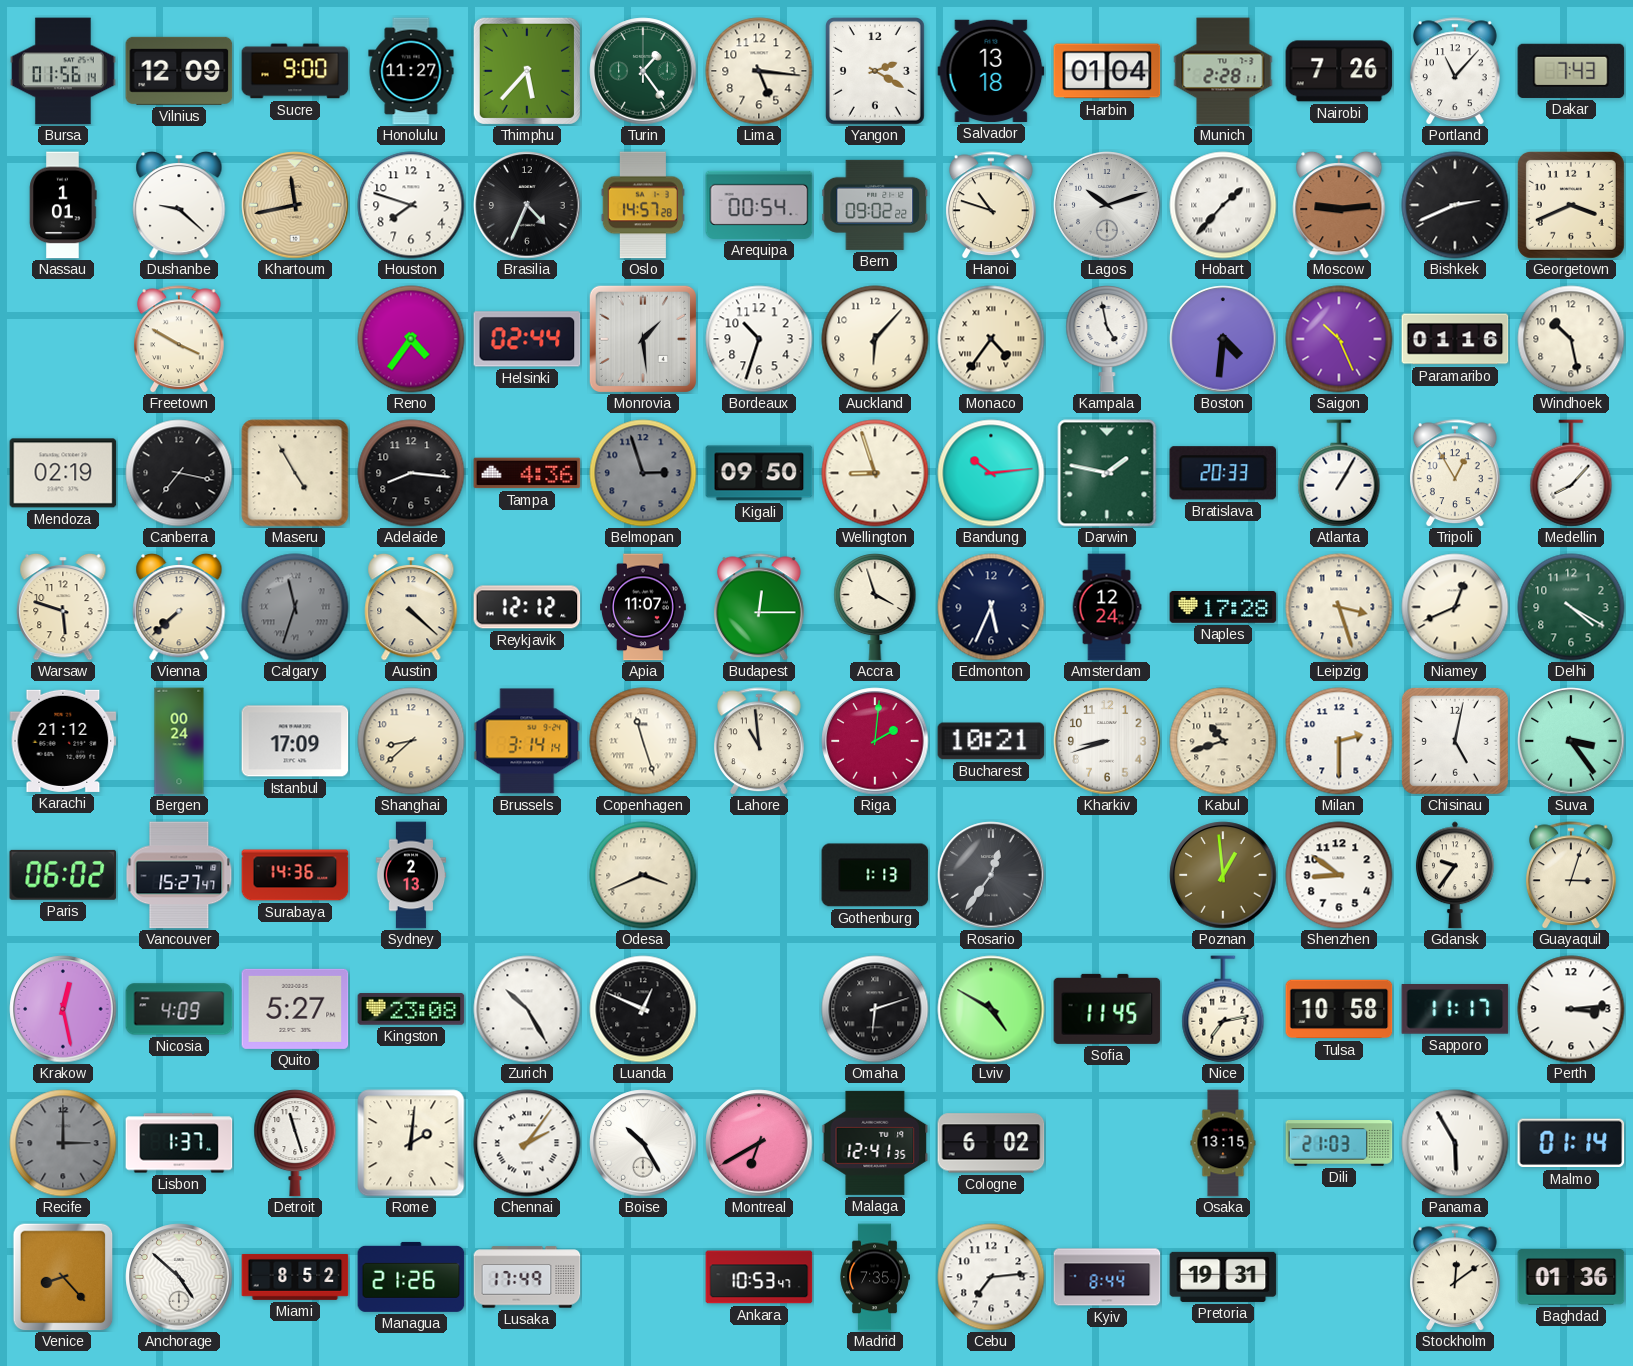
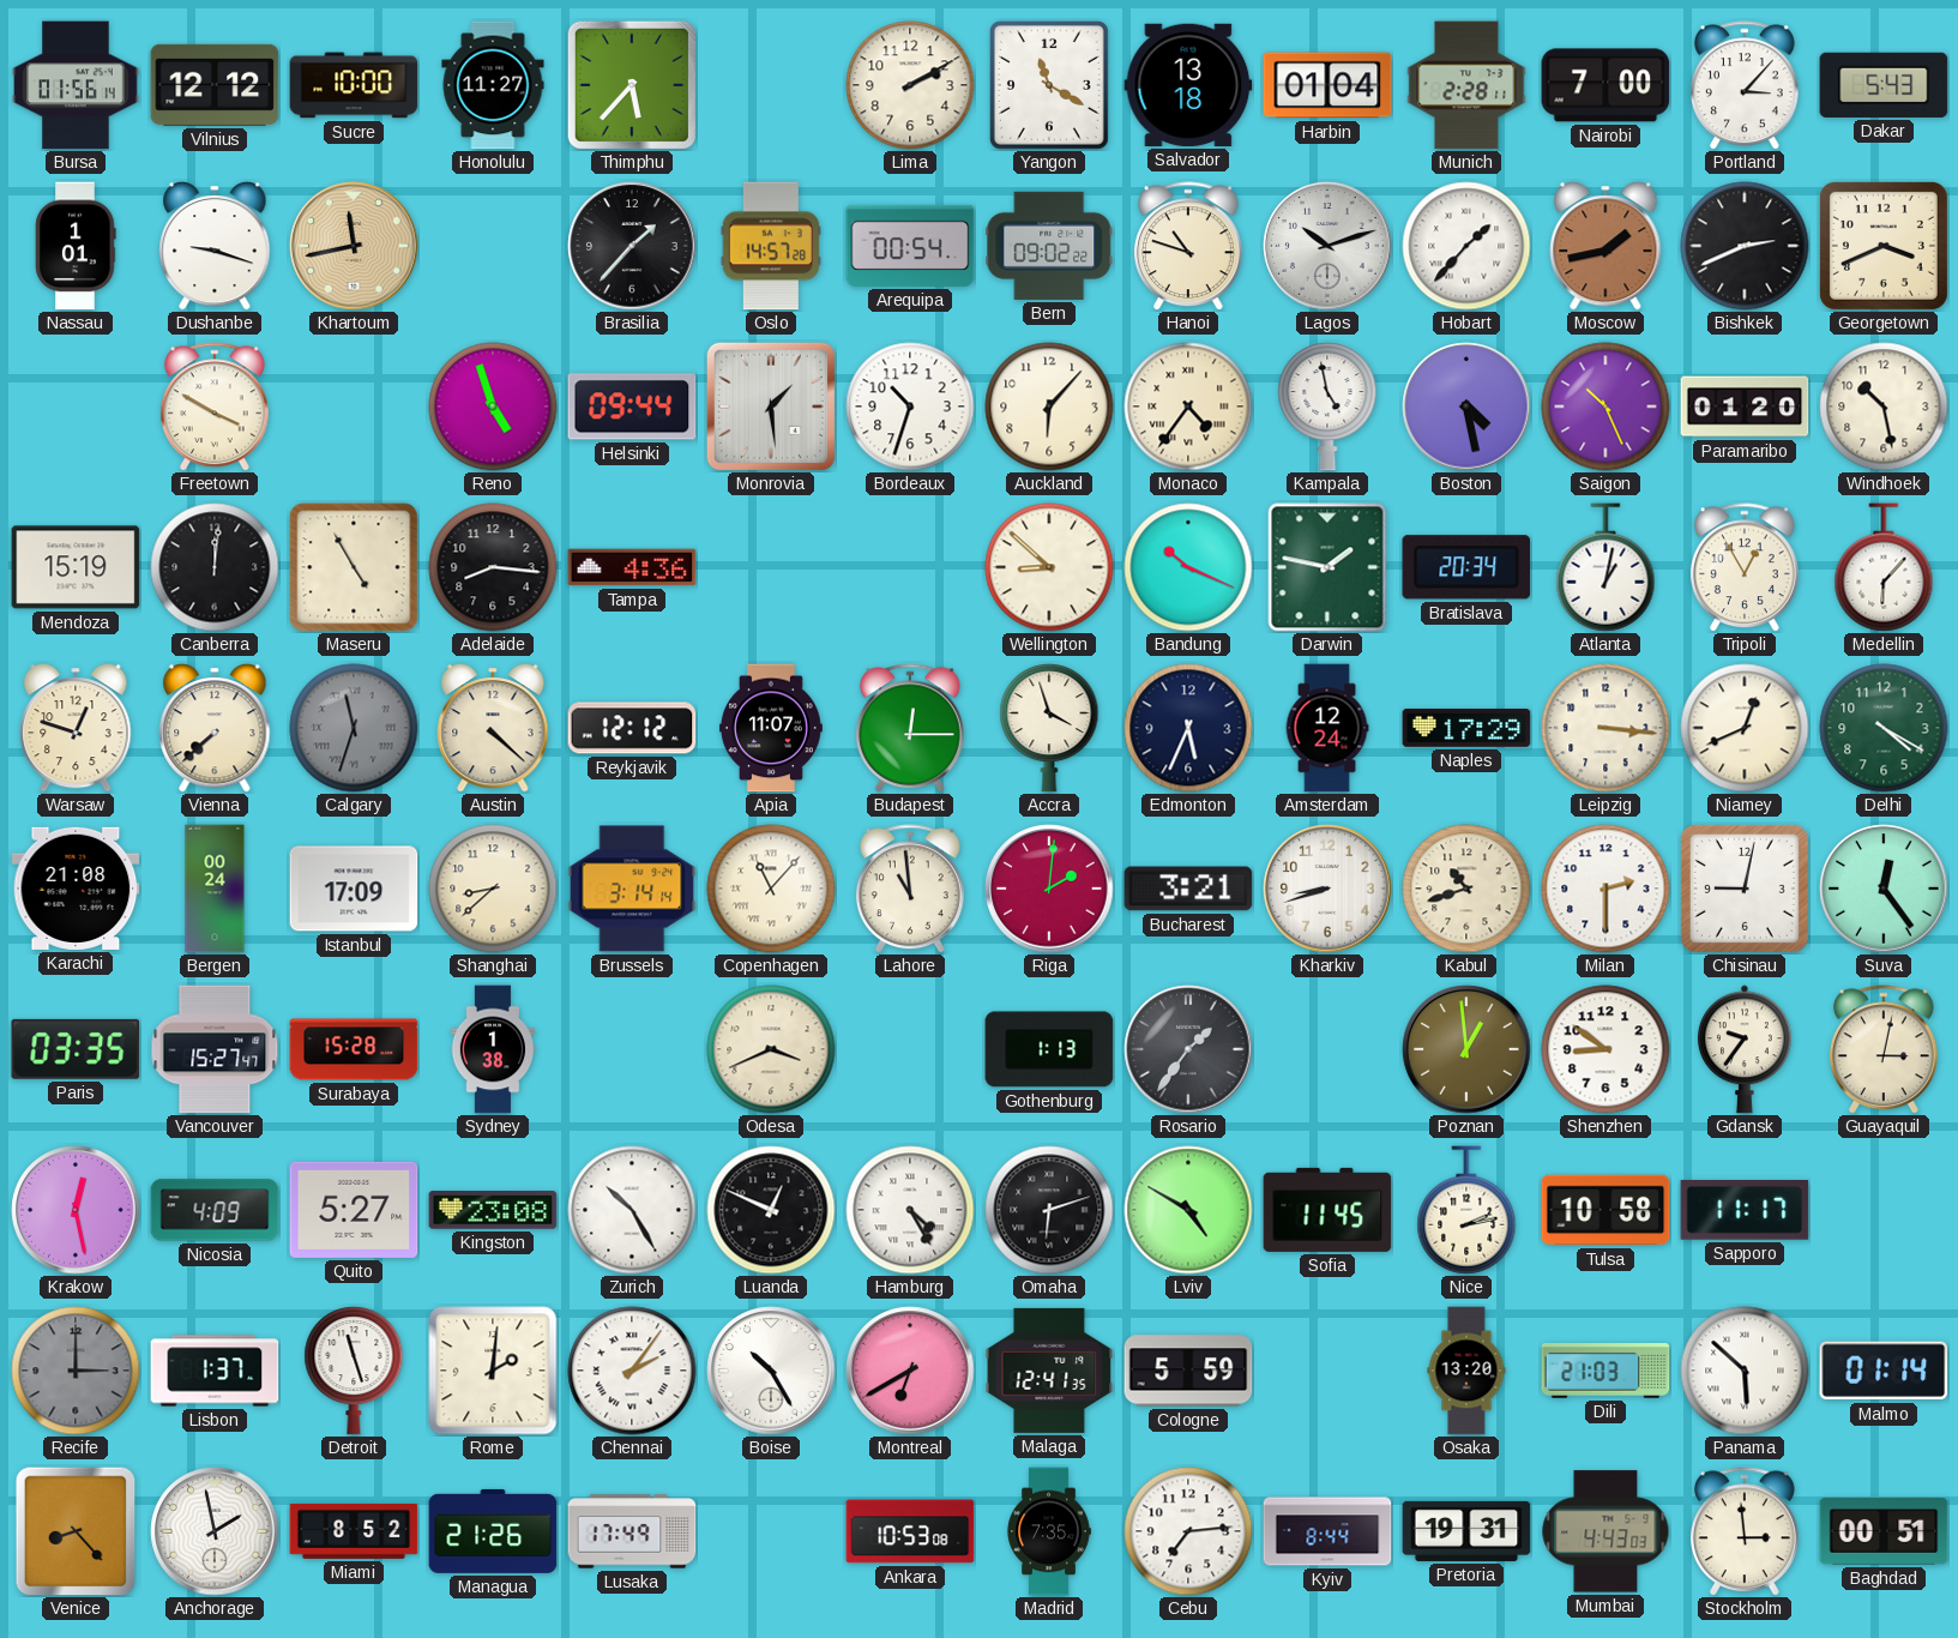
Vilnius: 12:09 -> 12:12
Sucre: 9:00 -> 10:00
Turin: 1:24 -> none
Lima: 5:16 -> 2:10
Yangon: 2:20 -> 11:20
Nairobi: 7:26 -> 7:00
Portland: 11:07 -> 3:07
Dakar: 7:43 -> 5:43
Dushanbe: 9:22 -> 9:18
Houston: 7:48 -> none
Brasilia: 4:34 -> 1:37
Moscow: 9:14 -> 1:43
Reno: 4:36 -> 4:57
Helsinki: 02:44 -> 09:44
Boston: 4:31 -> 4:28
Paramaribo: 01:16 -> 01:20
Mendoza: 02:19 -> 15:19
Canberra: 7:17 -> 12:01
Belmopan: 2:57 -> none
Kigali: 09:50 -> none
Wellington: 8:57 -> 8:52
Bandung: 10:14 -> 10:19
Bratislava: 20:33 -> 20:34
Atlanta: 1:05 -> 1:02
Medellin: 8:07 -> 6:07
Warsaw: 5:48 -> 12:48
Naples: 17:28 -> 17:29
Leipzig: 3:27 -> 3:16
Karachi: 21:12 -> 21:08
Copenhagen: 11:27 -> 11:07
Bucharest: 10:21 -> 3:21
Chisinau: 5:02 -> 9:02
Suva: 3:24 -> 12:24
Paris: 06:02 -> 03:35
Surabaya: 14:36 -> 15:28
Sydney: 2:13 -> 1:38
Rosario: 12:36 -> 1:36
Guayaquil: 3:03 -> 3:02
Hamburg: none -> 4:25
Nice: 7:13 -> 2:13
Perth: 3:14 -> none
Cologne: 6:02 -> 5:59
Osaka: 13:15 -> 13:20
Panama: 5:55 -> 5:52
Anchorage: 4:52 -> 1:58
Ankara: 10:53:47 -> 10:53:08
Mumbai: none -> 4:43
Stockholm: 12:09 -> 2:59
Baghdad: 01:36 -> 00:51
